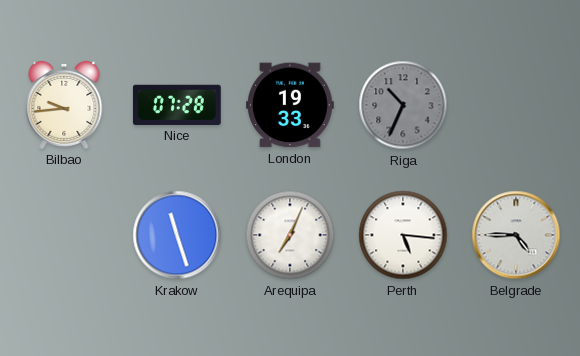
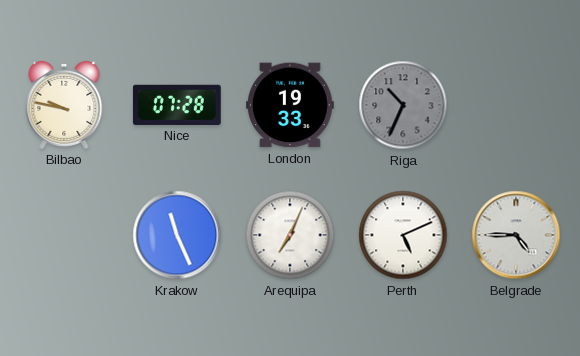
Bilbao: 9:44 -> 9:47
Krakow: 11:27 -> 11:26
Perth: 5:16 -> 5:11
